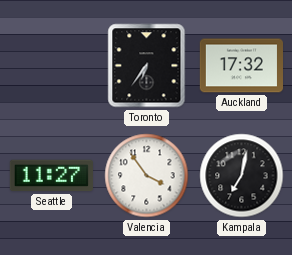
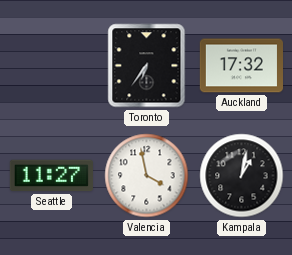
Valencia: 3:54 -> 3:58
Kampala: 7:02 -> 1:02
